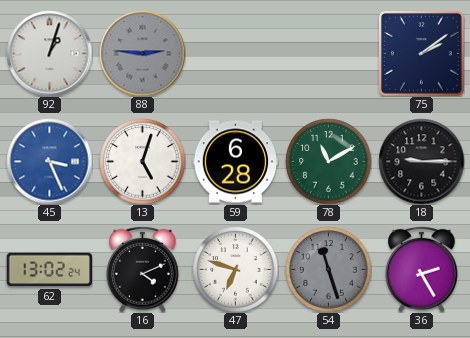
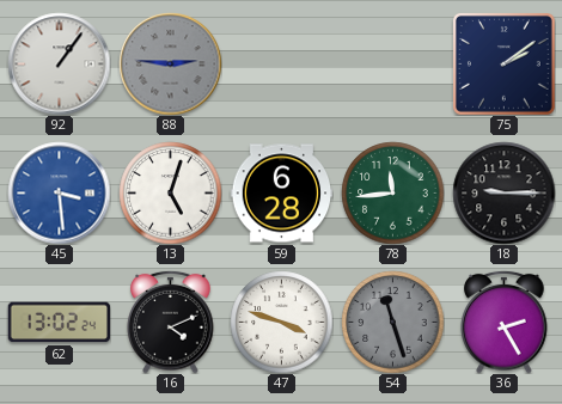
92: 1:03 -> 1:06
45: 3:26 -> 3:29
78: 11:10 -> 11:44
47: 6:48 -> 3:48
